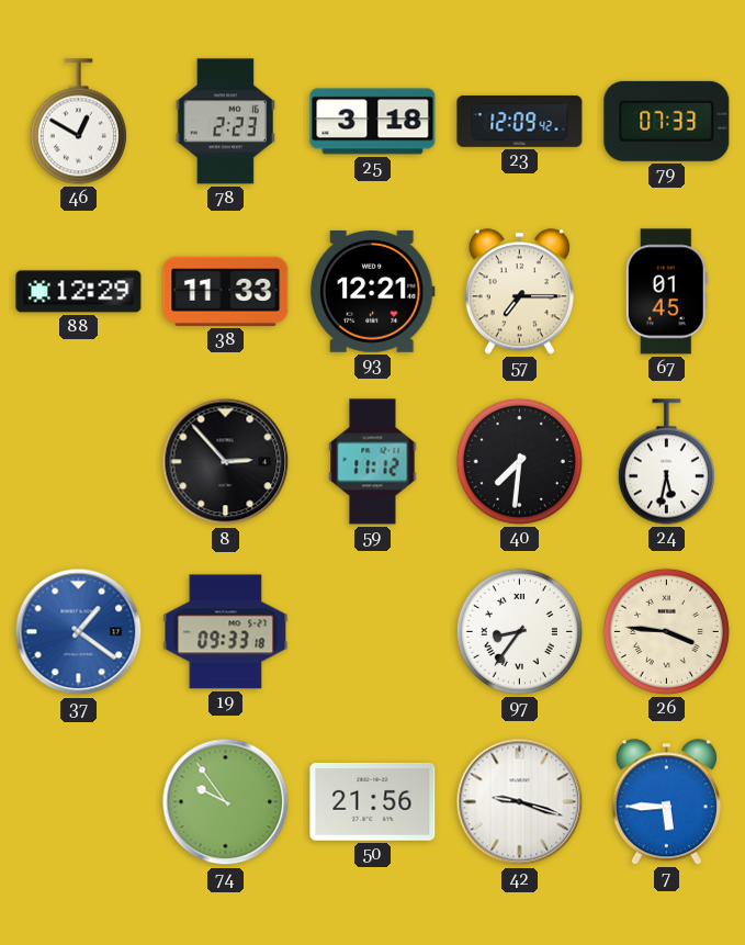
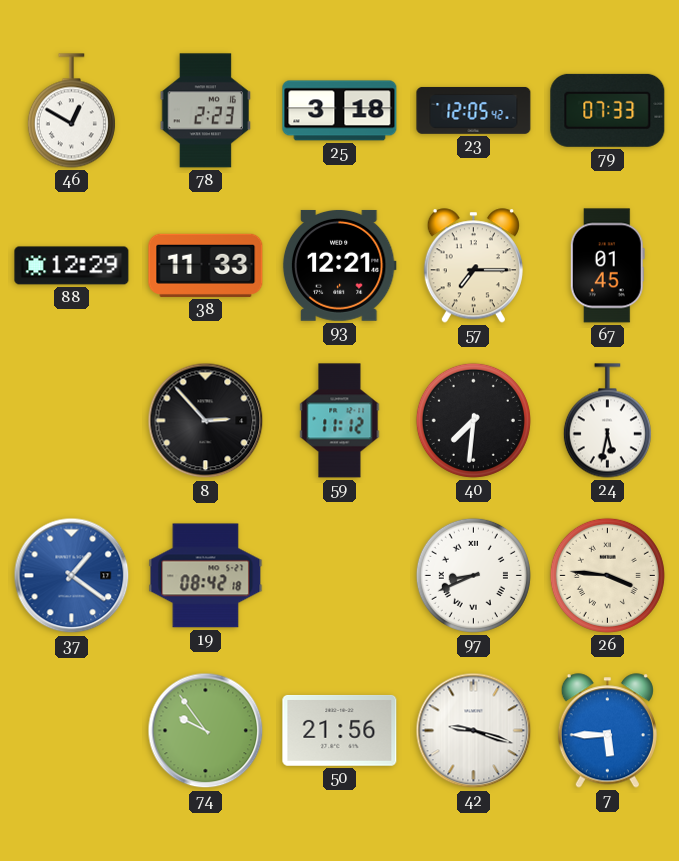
23: 12:09 -> 12:05
19: 09:33 -> 08:42
97: 8:36 -> 8:41
